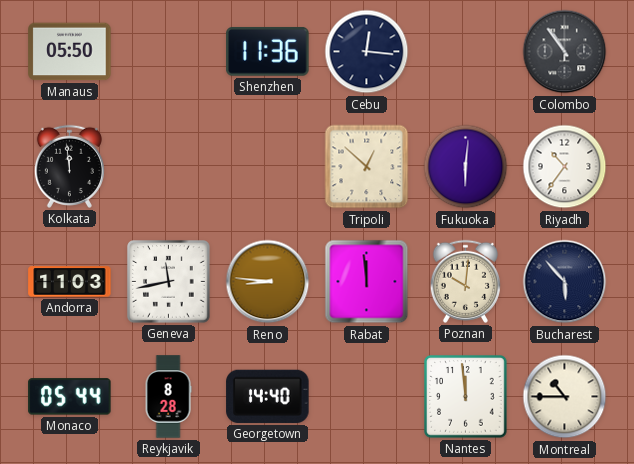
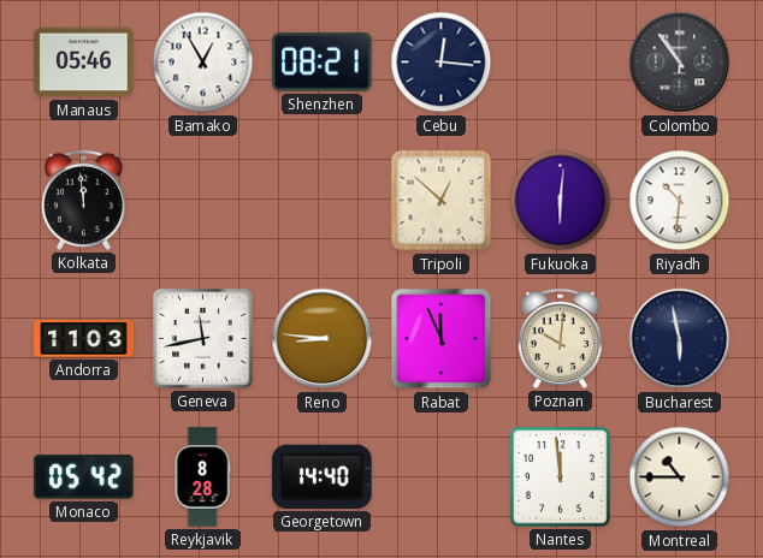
Manaus: 05:50 -> 05:46
Bamako: none -> 12:55
Shenzhen: 11:36 -> 08:21
Riyadh: 10:36 -> 10:31
Rabat: 11:59 -> 11:56
Bucharest: 5:53 -> 5:58
Monaco: 05:44 -> 05:42
